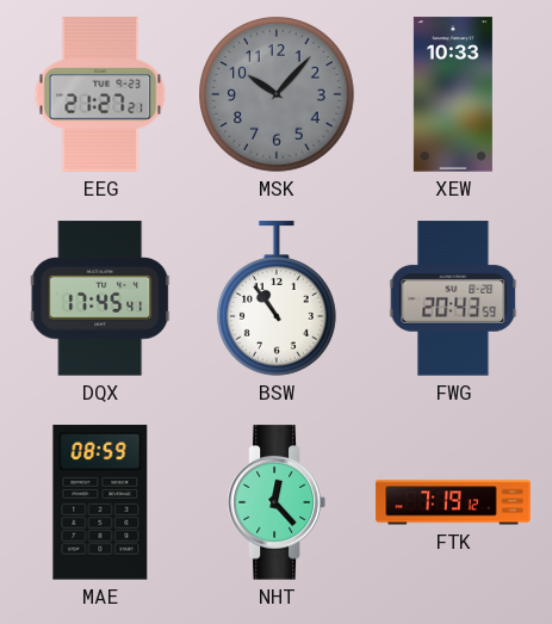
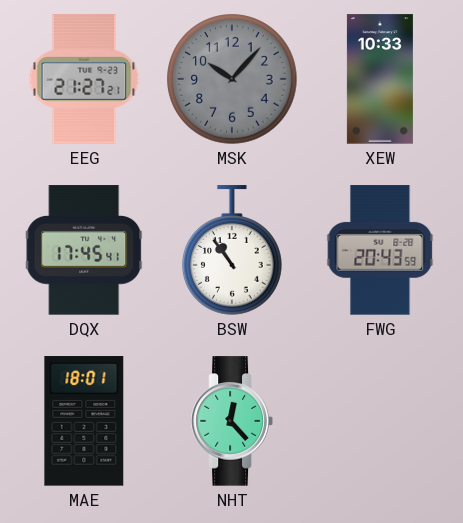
MAE: 08:59 -> 18:01
FTK: 7:19 -> none
